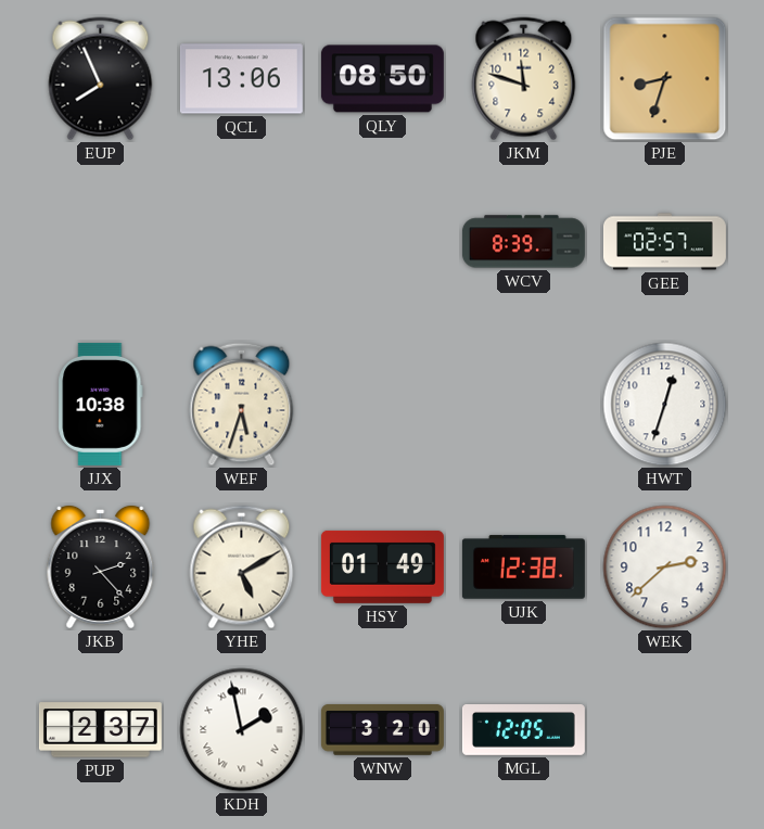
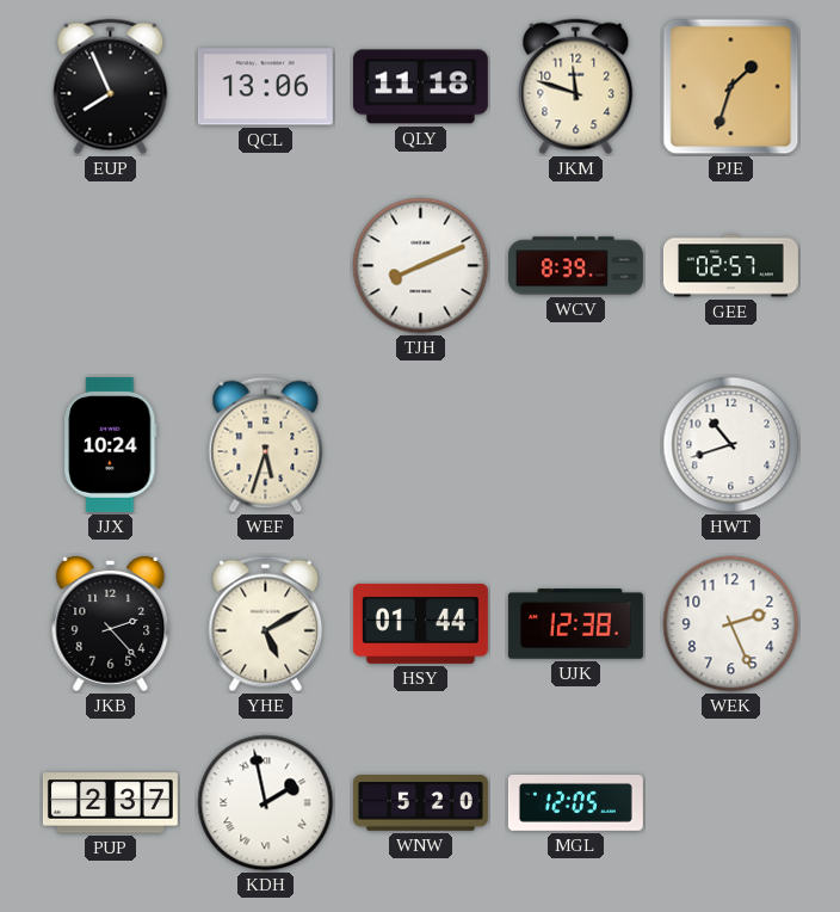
QLY: 08:50 -> 11:18
PJE: 8:33 -> 1:33
TJH: none -> 8:11
JJX: 10:38 -> 10:24
HWT: 12:33 -> 10:42
HSY: 01:49 -> 01:44
WEK: 2:38 -> 2:26
WNW: 3:20 -> 5:20
